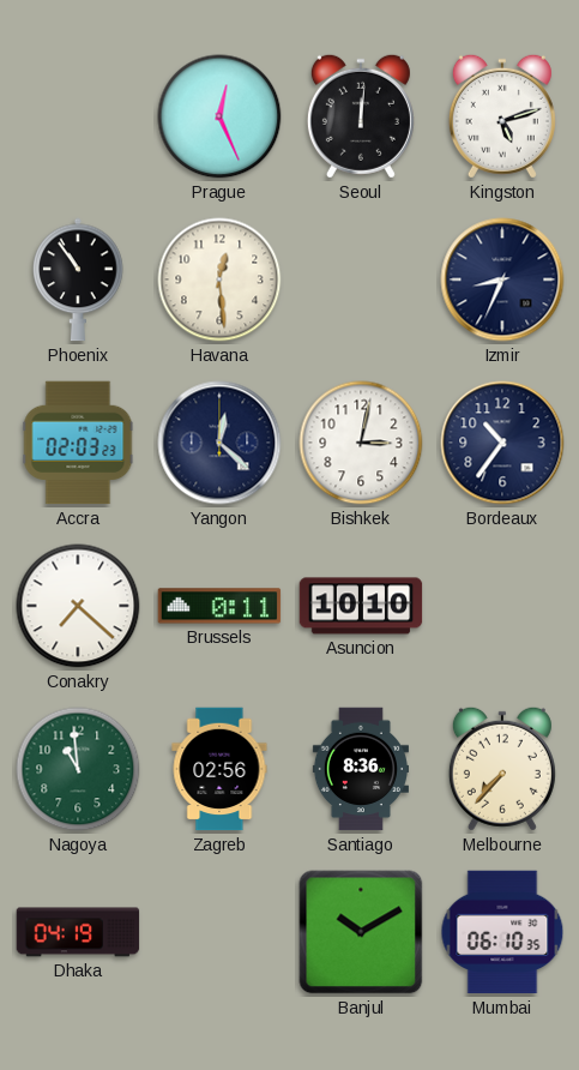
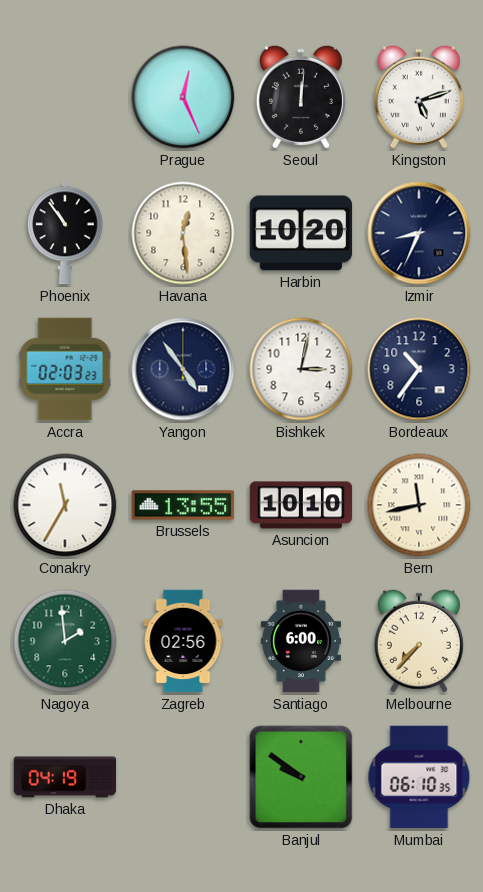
Harbin: none -> 10:20
Yangon: 12:22 -> 4:54
Conakry: 7:22 -> 11:35
Brussels: 0:11 -> 13:55
Bern: none -> 11:43
Nagoya: 10:59 -> 1:59
Santiago: 8:36 -> 6:00
Banjul: 10:10 -> 9:51
